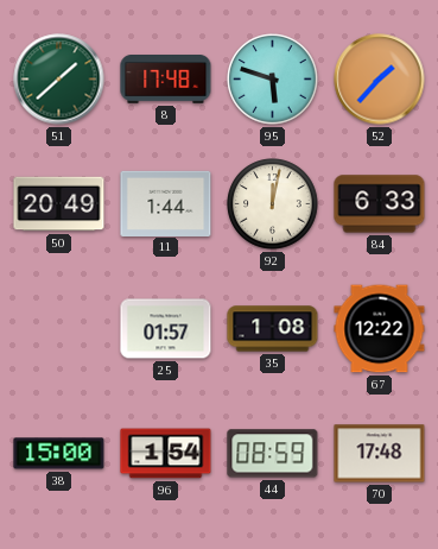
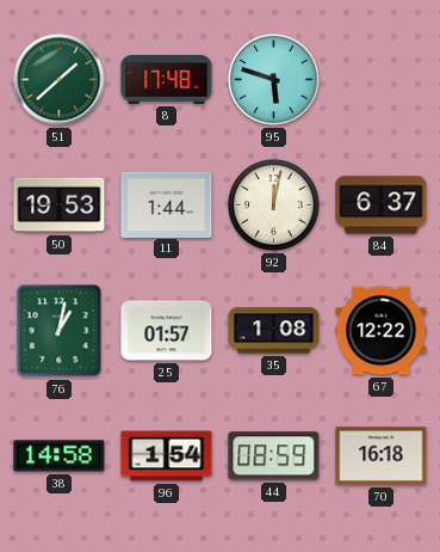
52: 1:37 -> none
50: 20:49 -> 19:53
84: 6:33 -> 6:37
76: none -> 1:02
38: 15:00 -> 14:58
70: 17:48 -> 16:18
